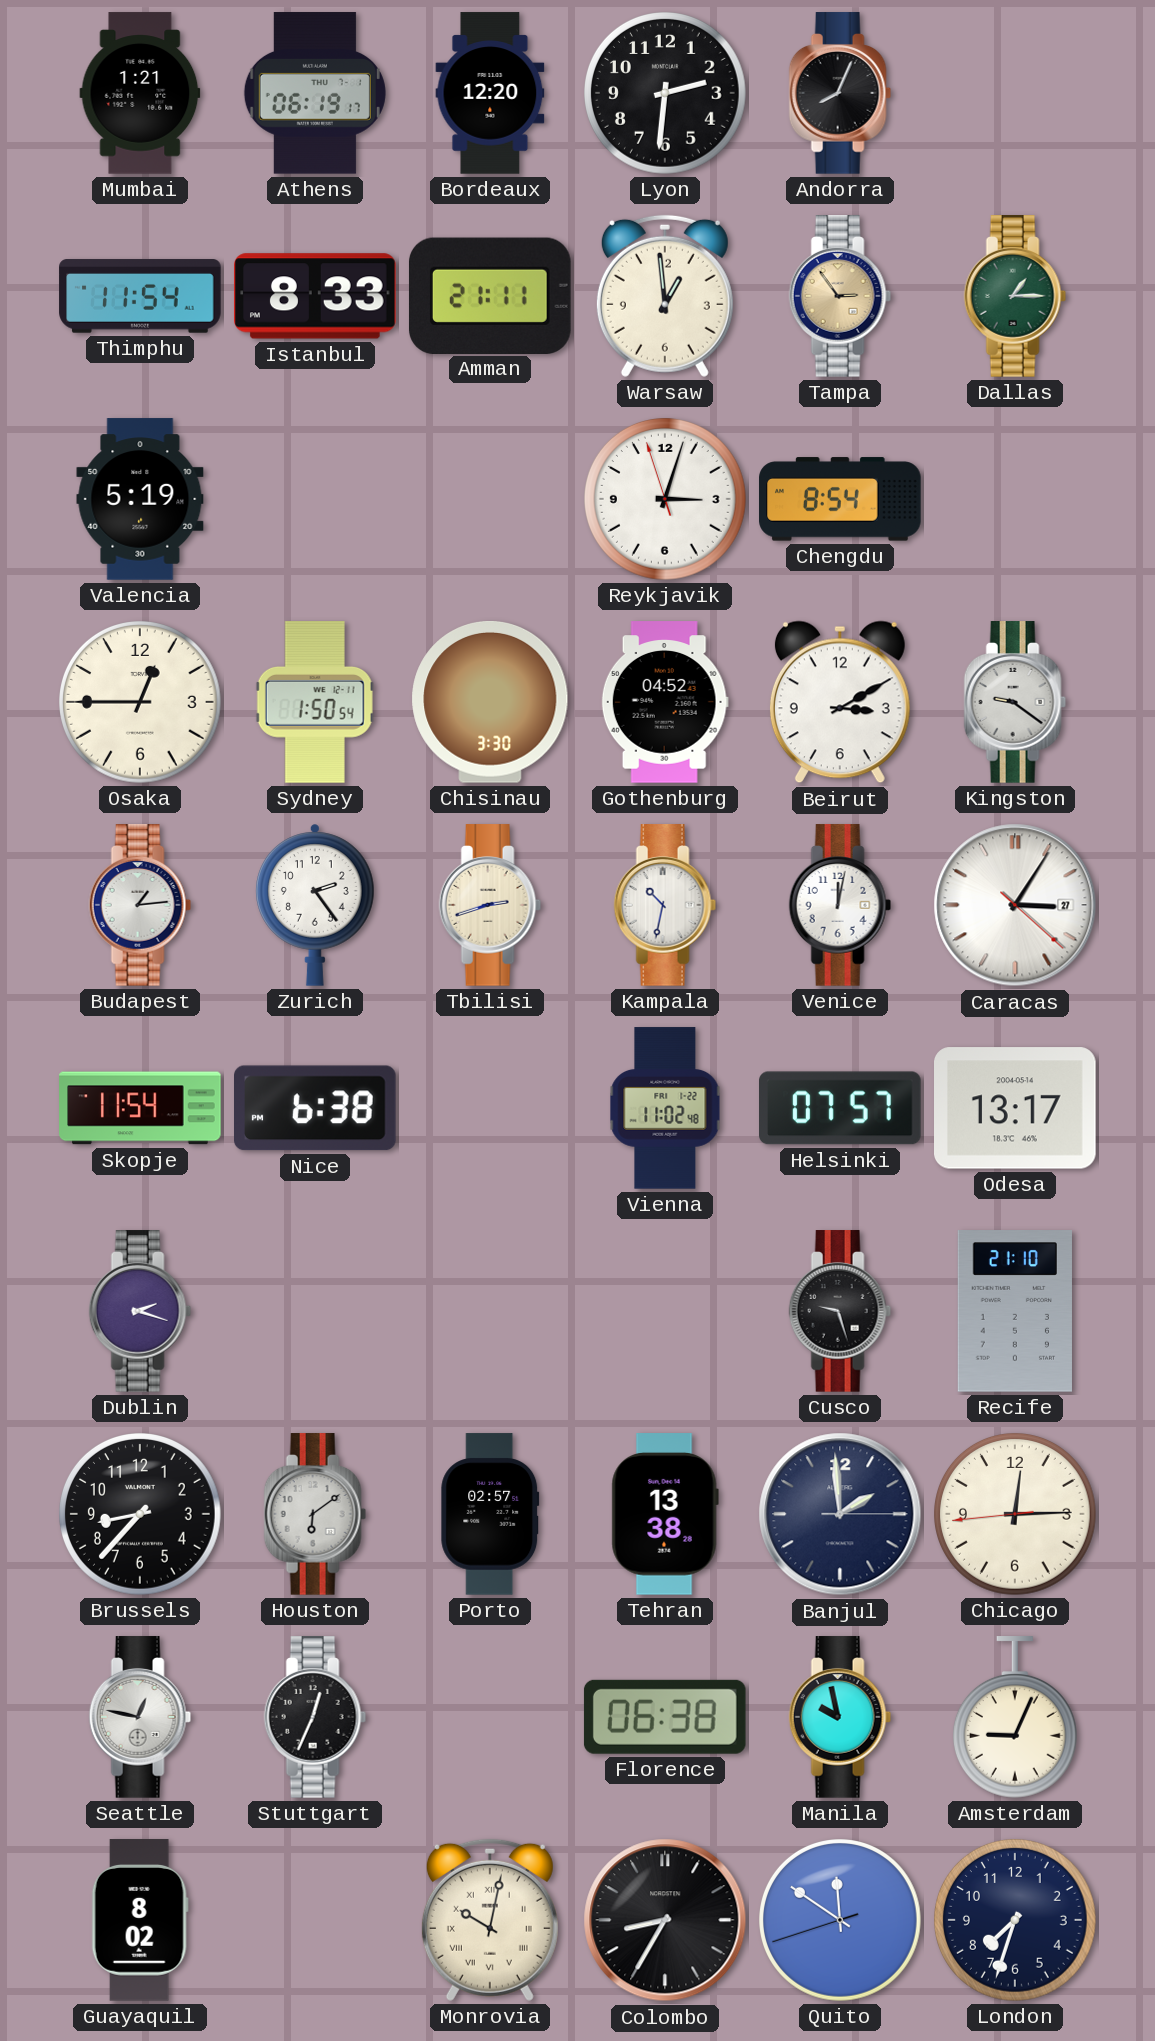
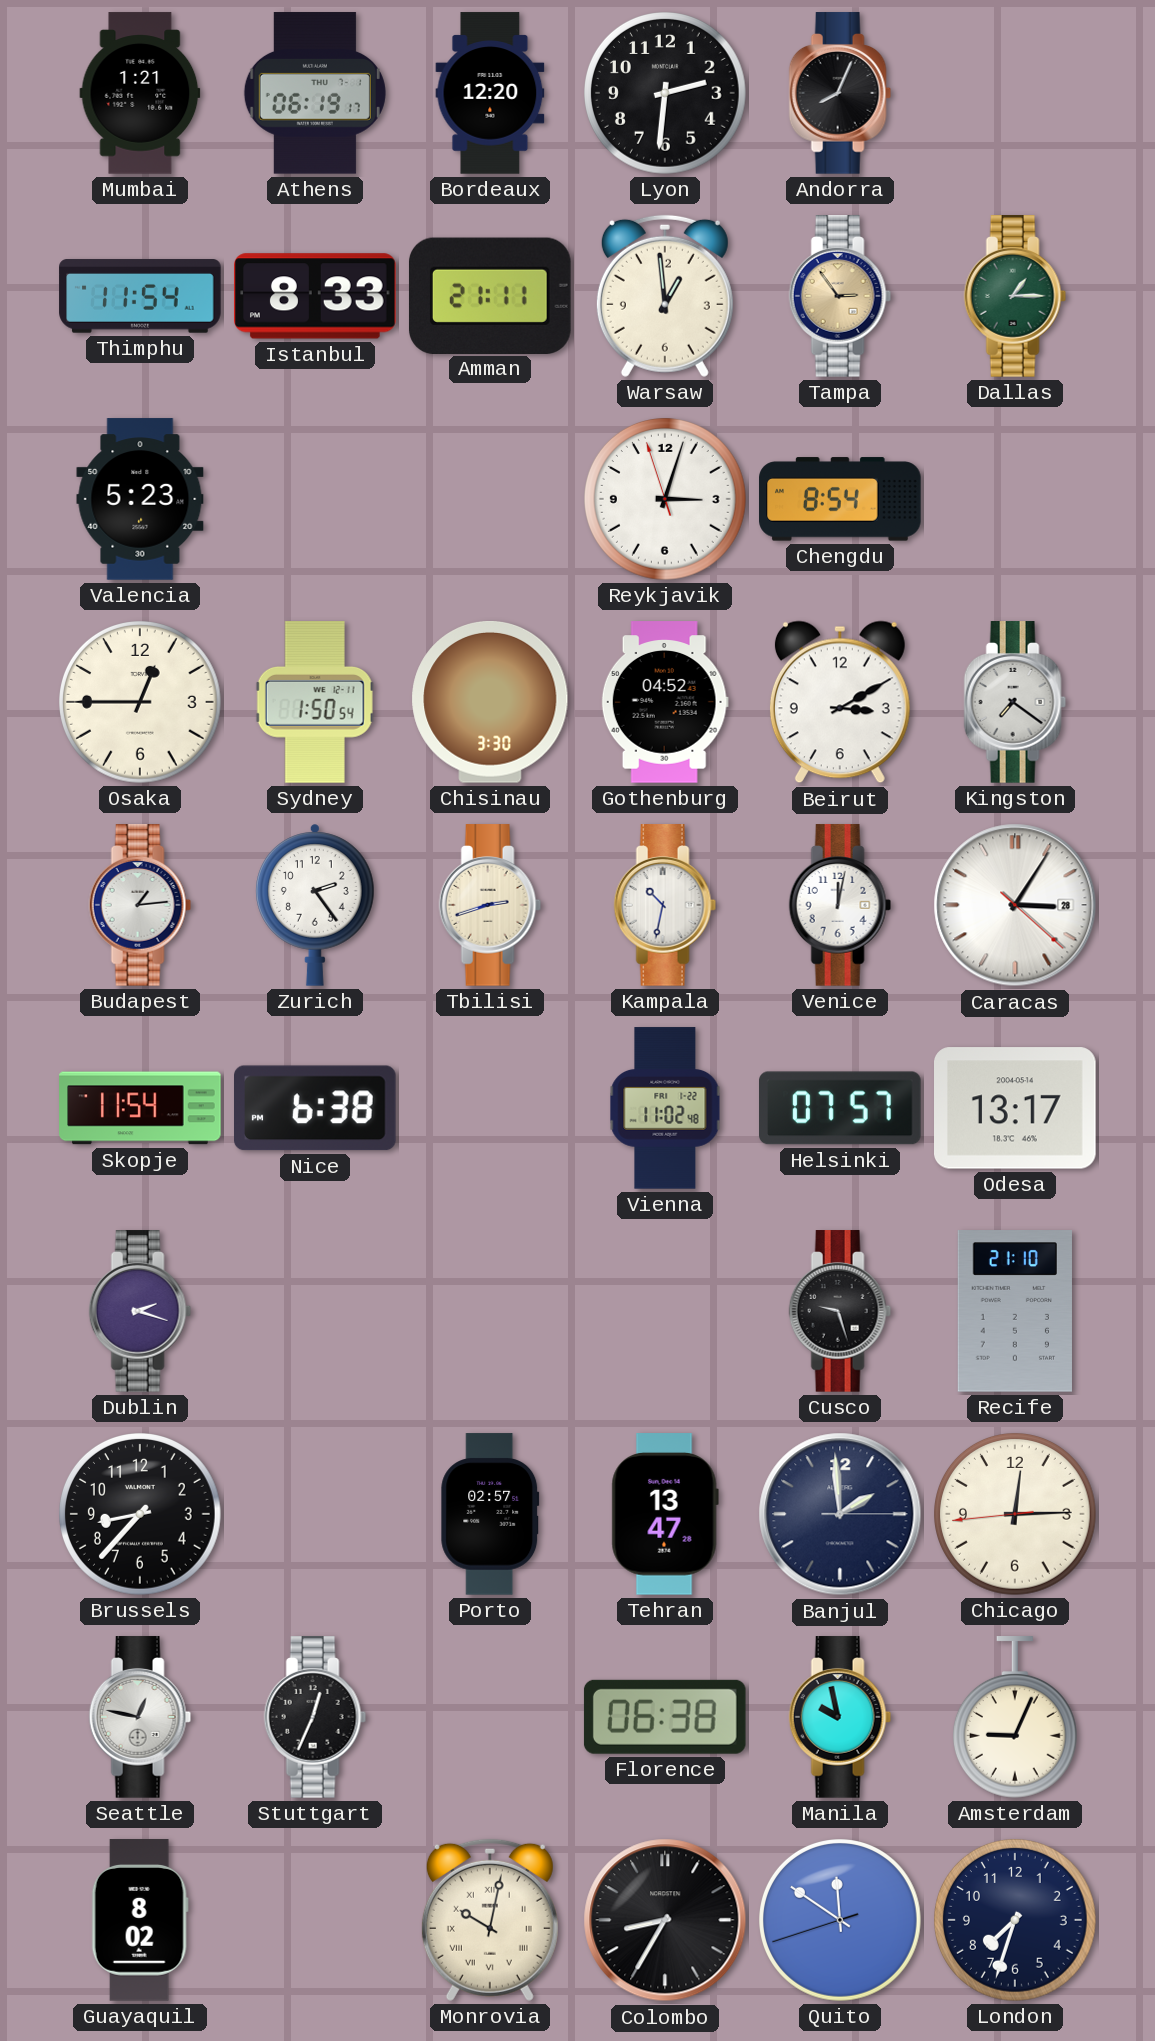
Valencia: 5:19 -> 5:23
Kingston: 9:21 -> 7:21
Caracas date: 27 -> 28
Houston: 6:09 -> none
Tehran: 13:38 -> 13:47
